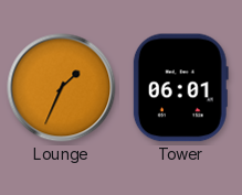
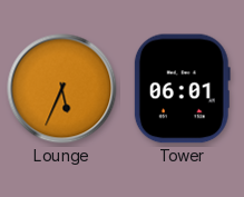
Lounge: 1:34 -> 5:34
